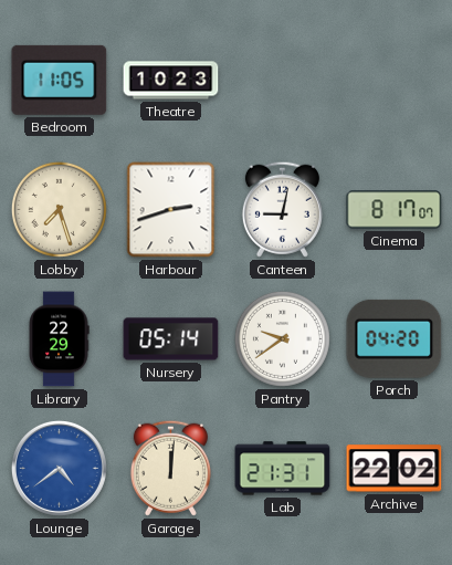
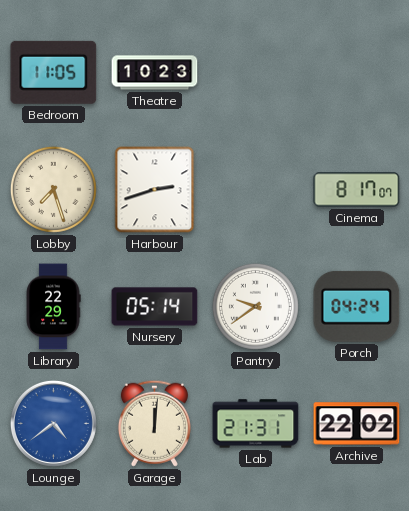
Canteen: 9:02 -> none
Porch: 04:20 -> 04:24
